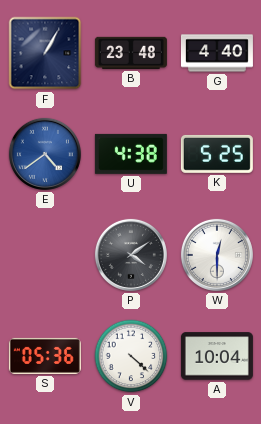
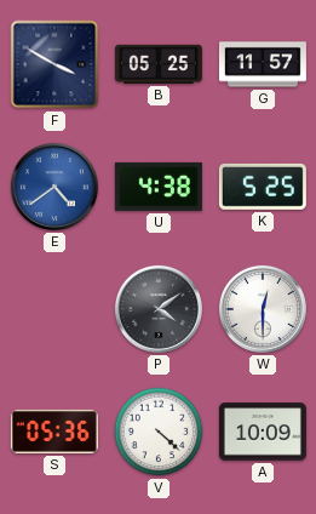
F: 1:05 -> 3:50
B: 23:48 -> 05:25
G: 4:40 -> 11:57
A: 10:04 -> 10:09
